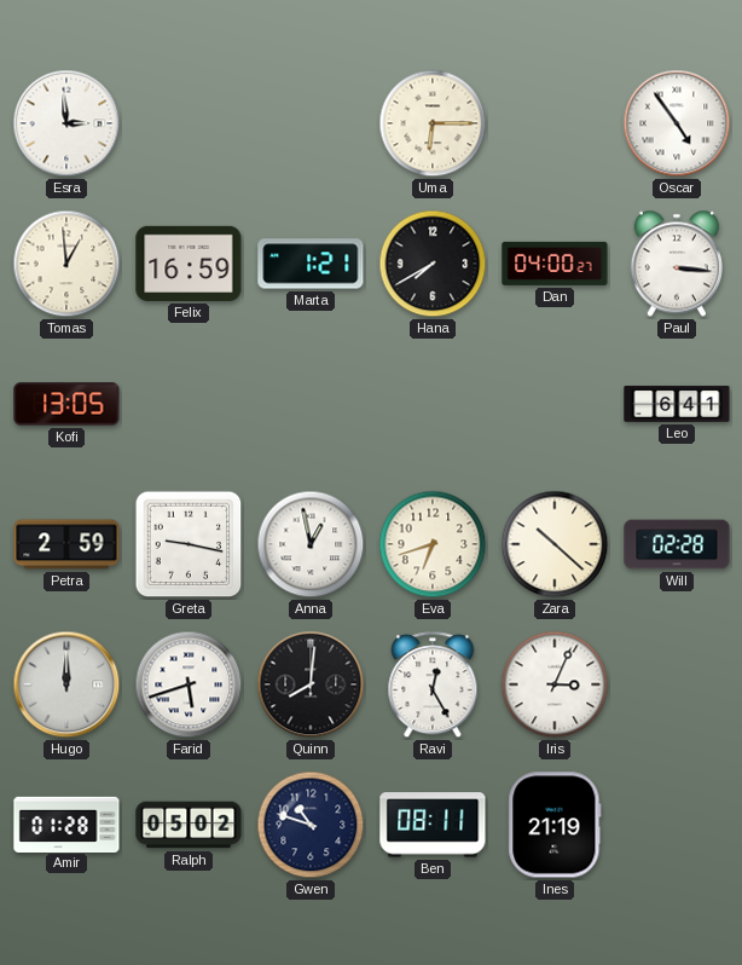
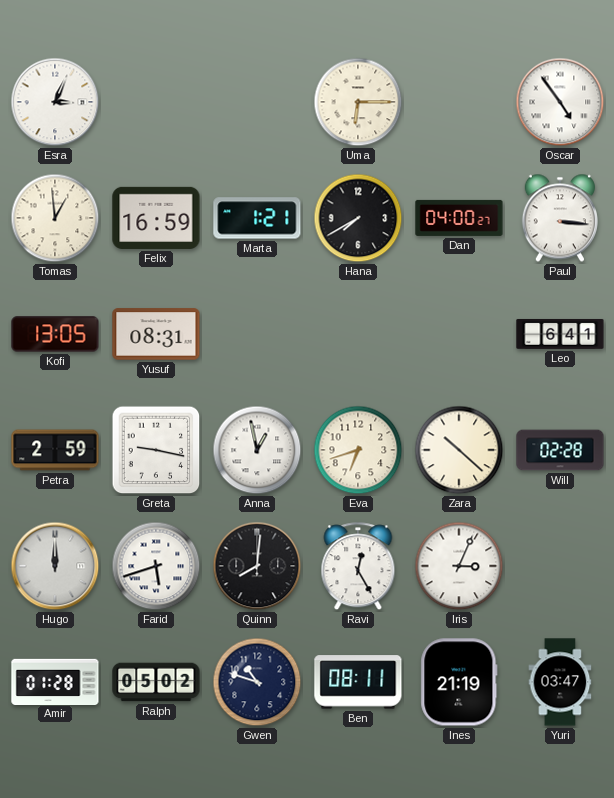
Esra: 2:59 -> 3:04
Yusuf: none -> 08:31
Yuri: none -> 03:47
